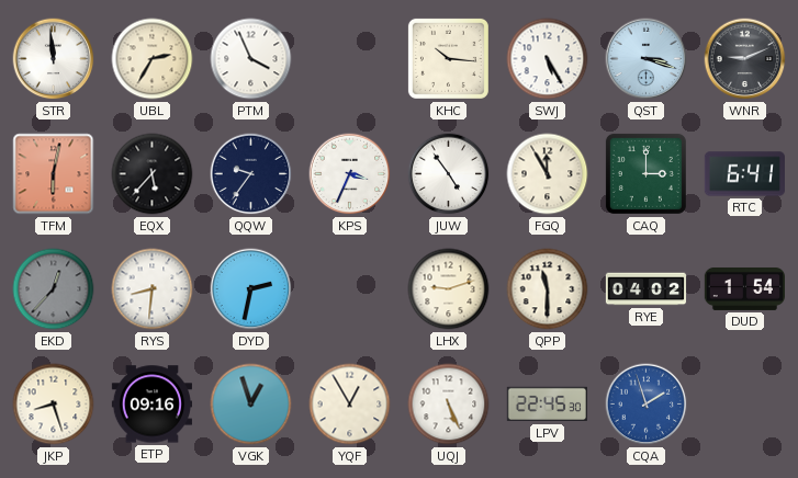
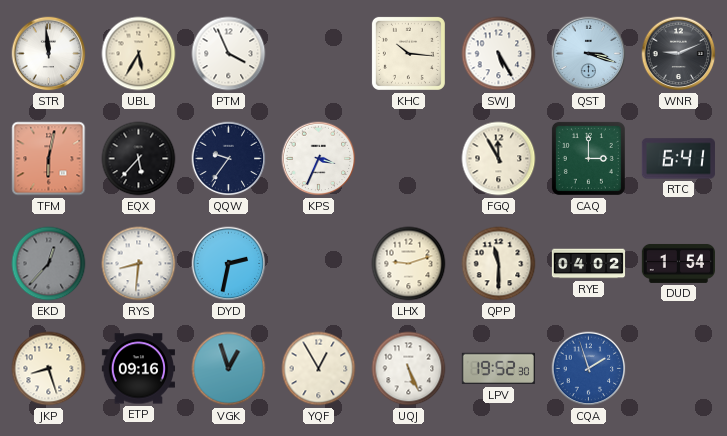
UBL: 2:35 -> 5:35
JUW: 4:54 -> none
LPV: 22:45 -> 19:52
